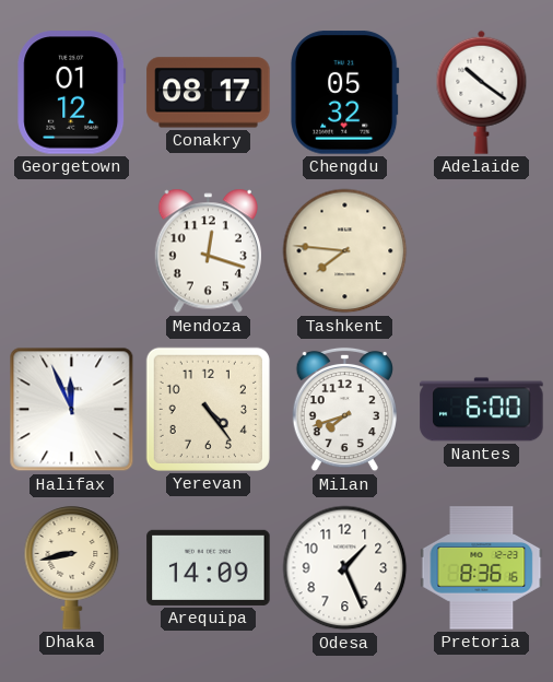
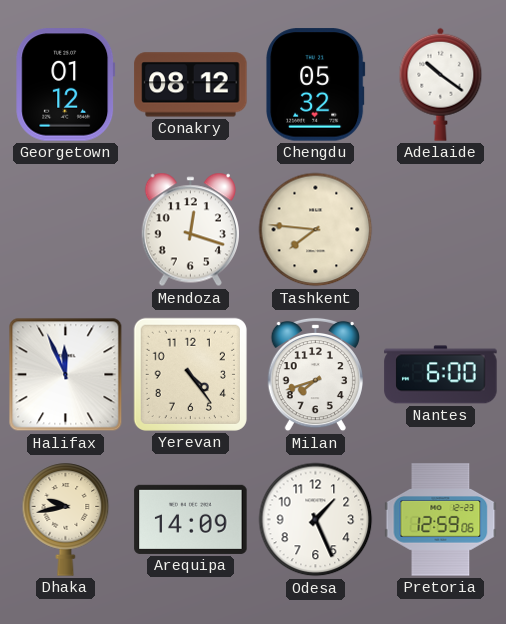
Conakry: 08:17 -> 08:12
Dhaka: 8:43 -> 9:43
Pretoria: 8:36 -> 12:59
